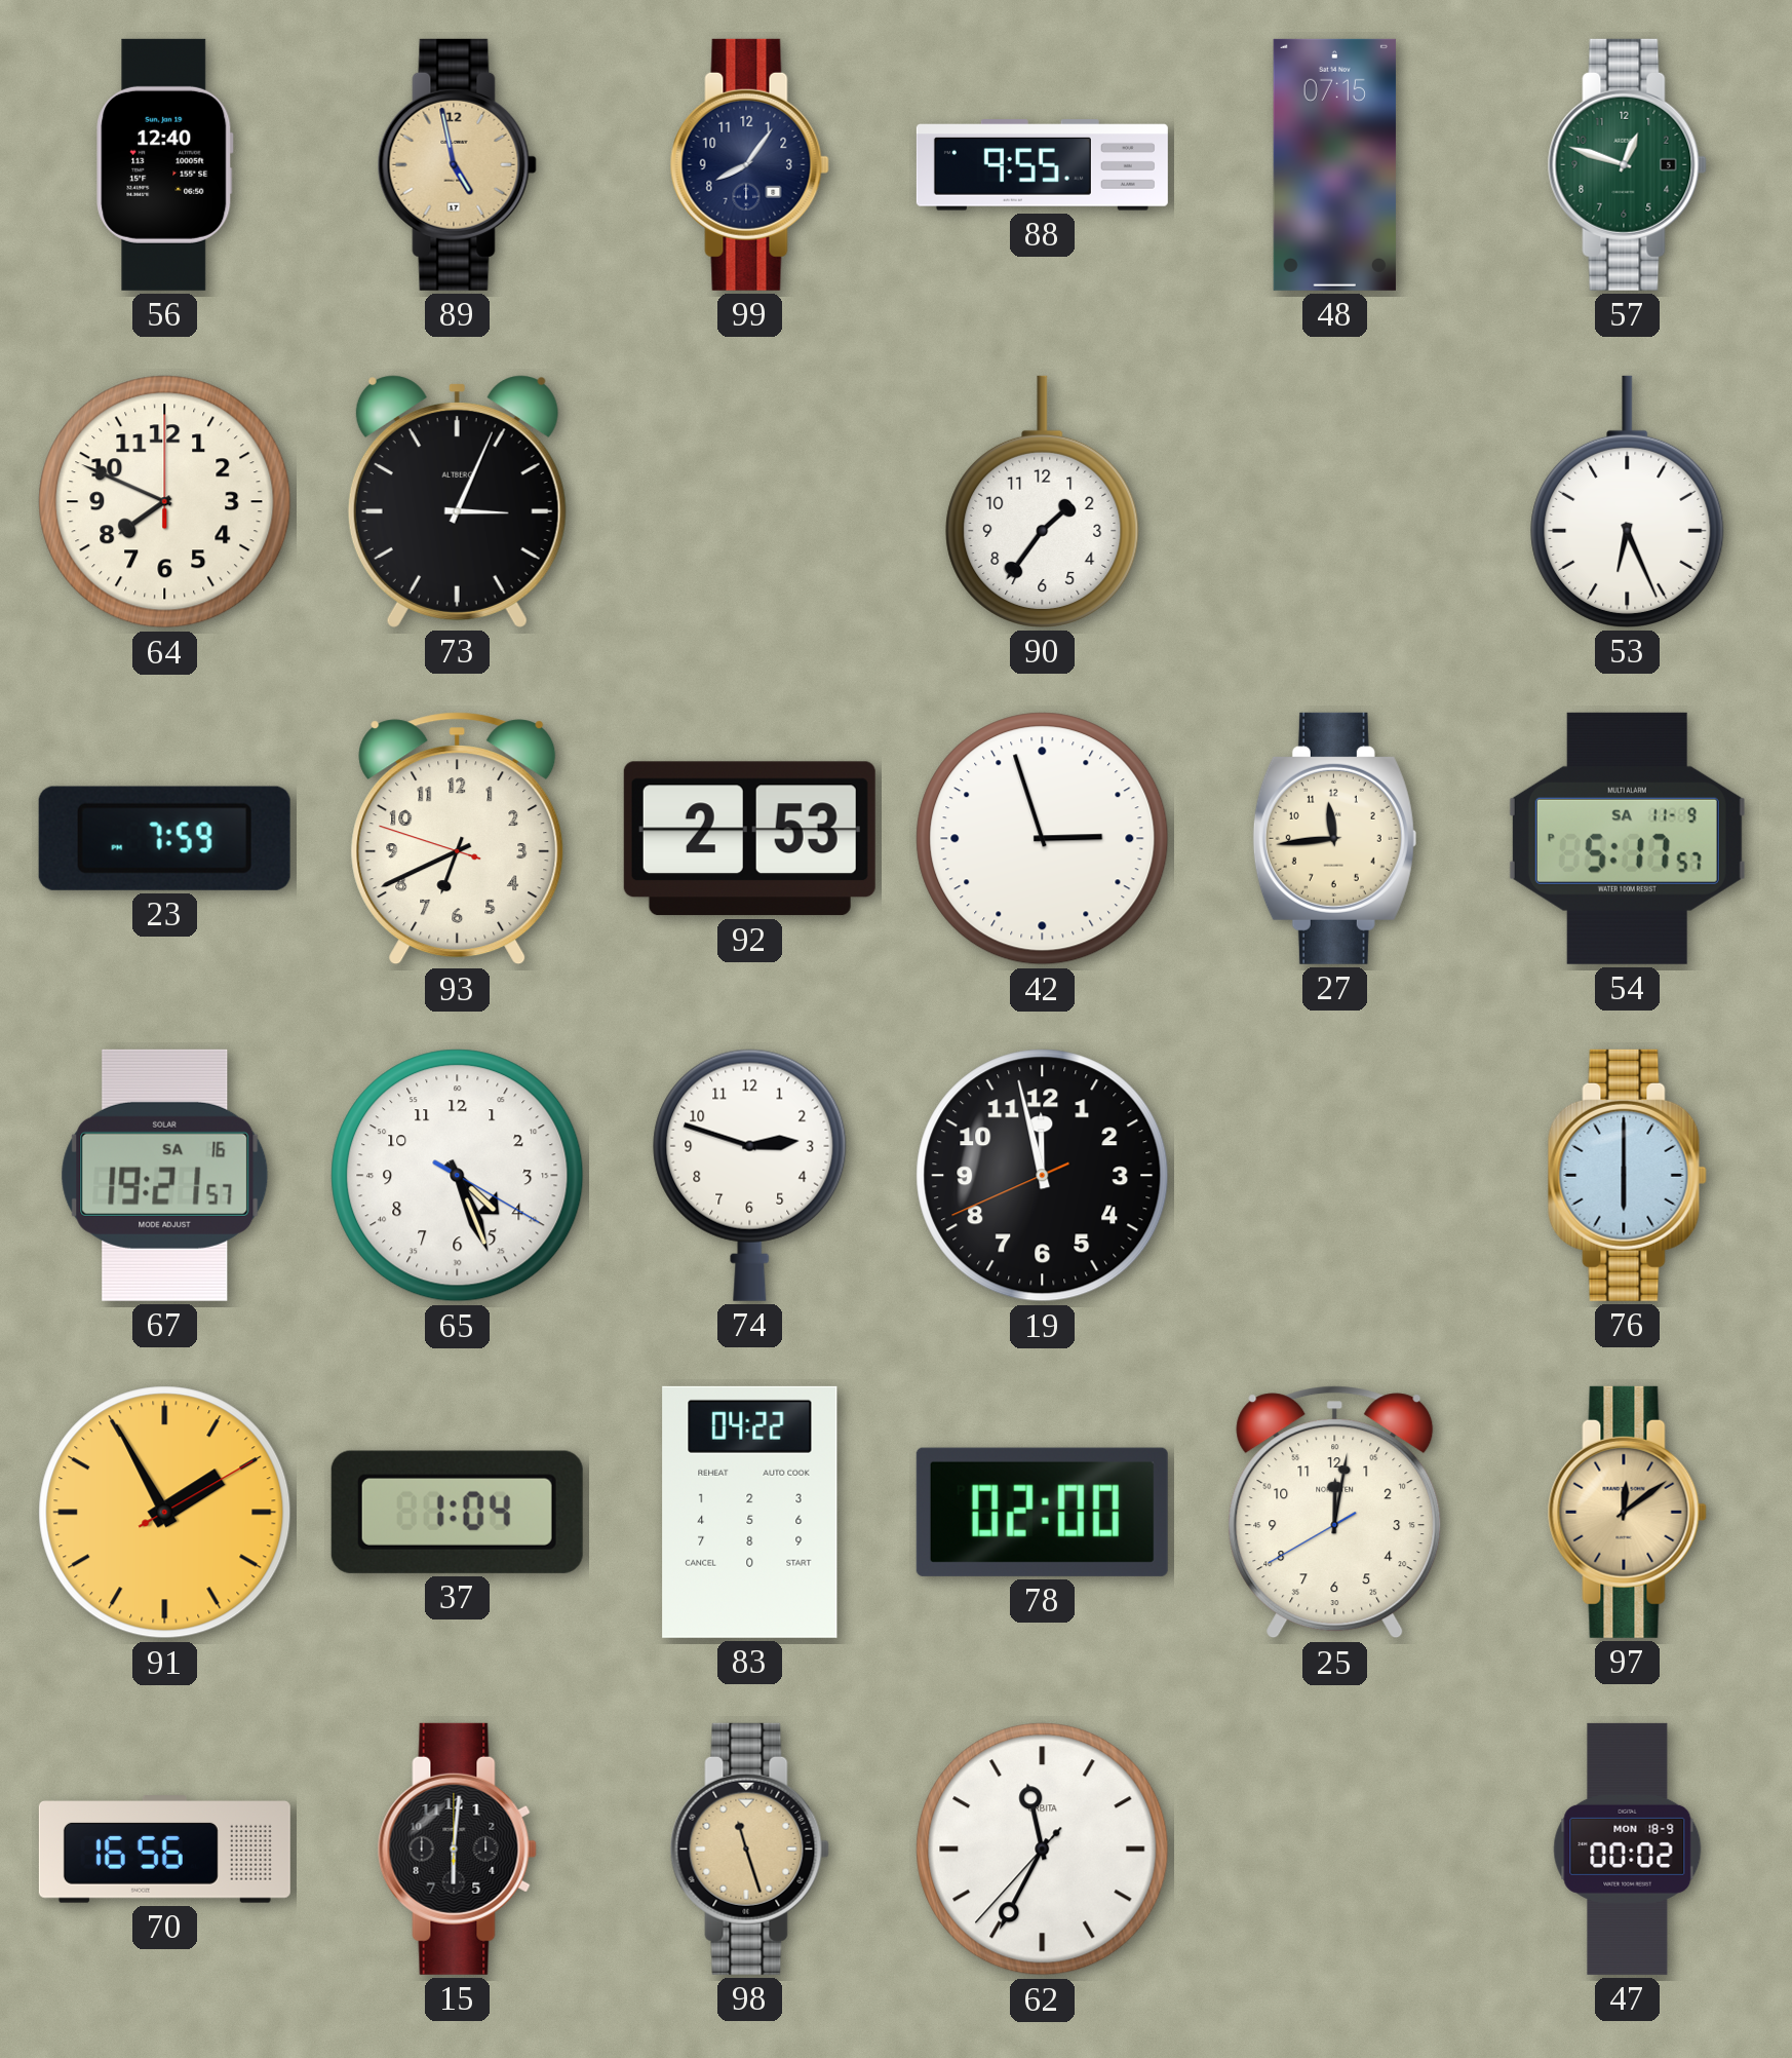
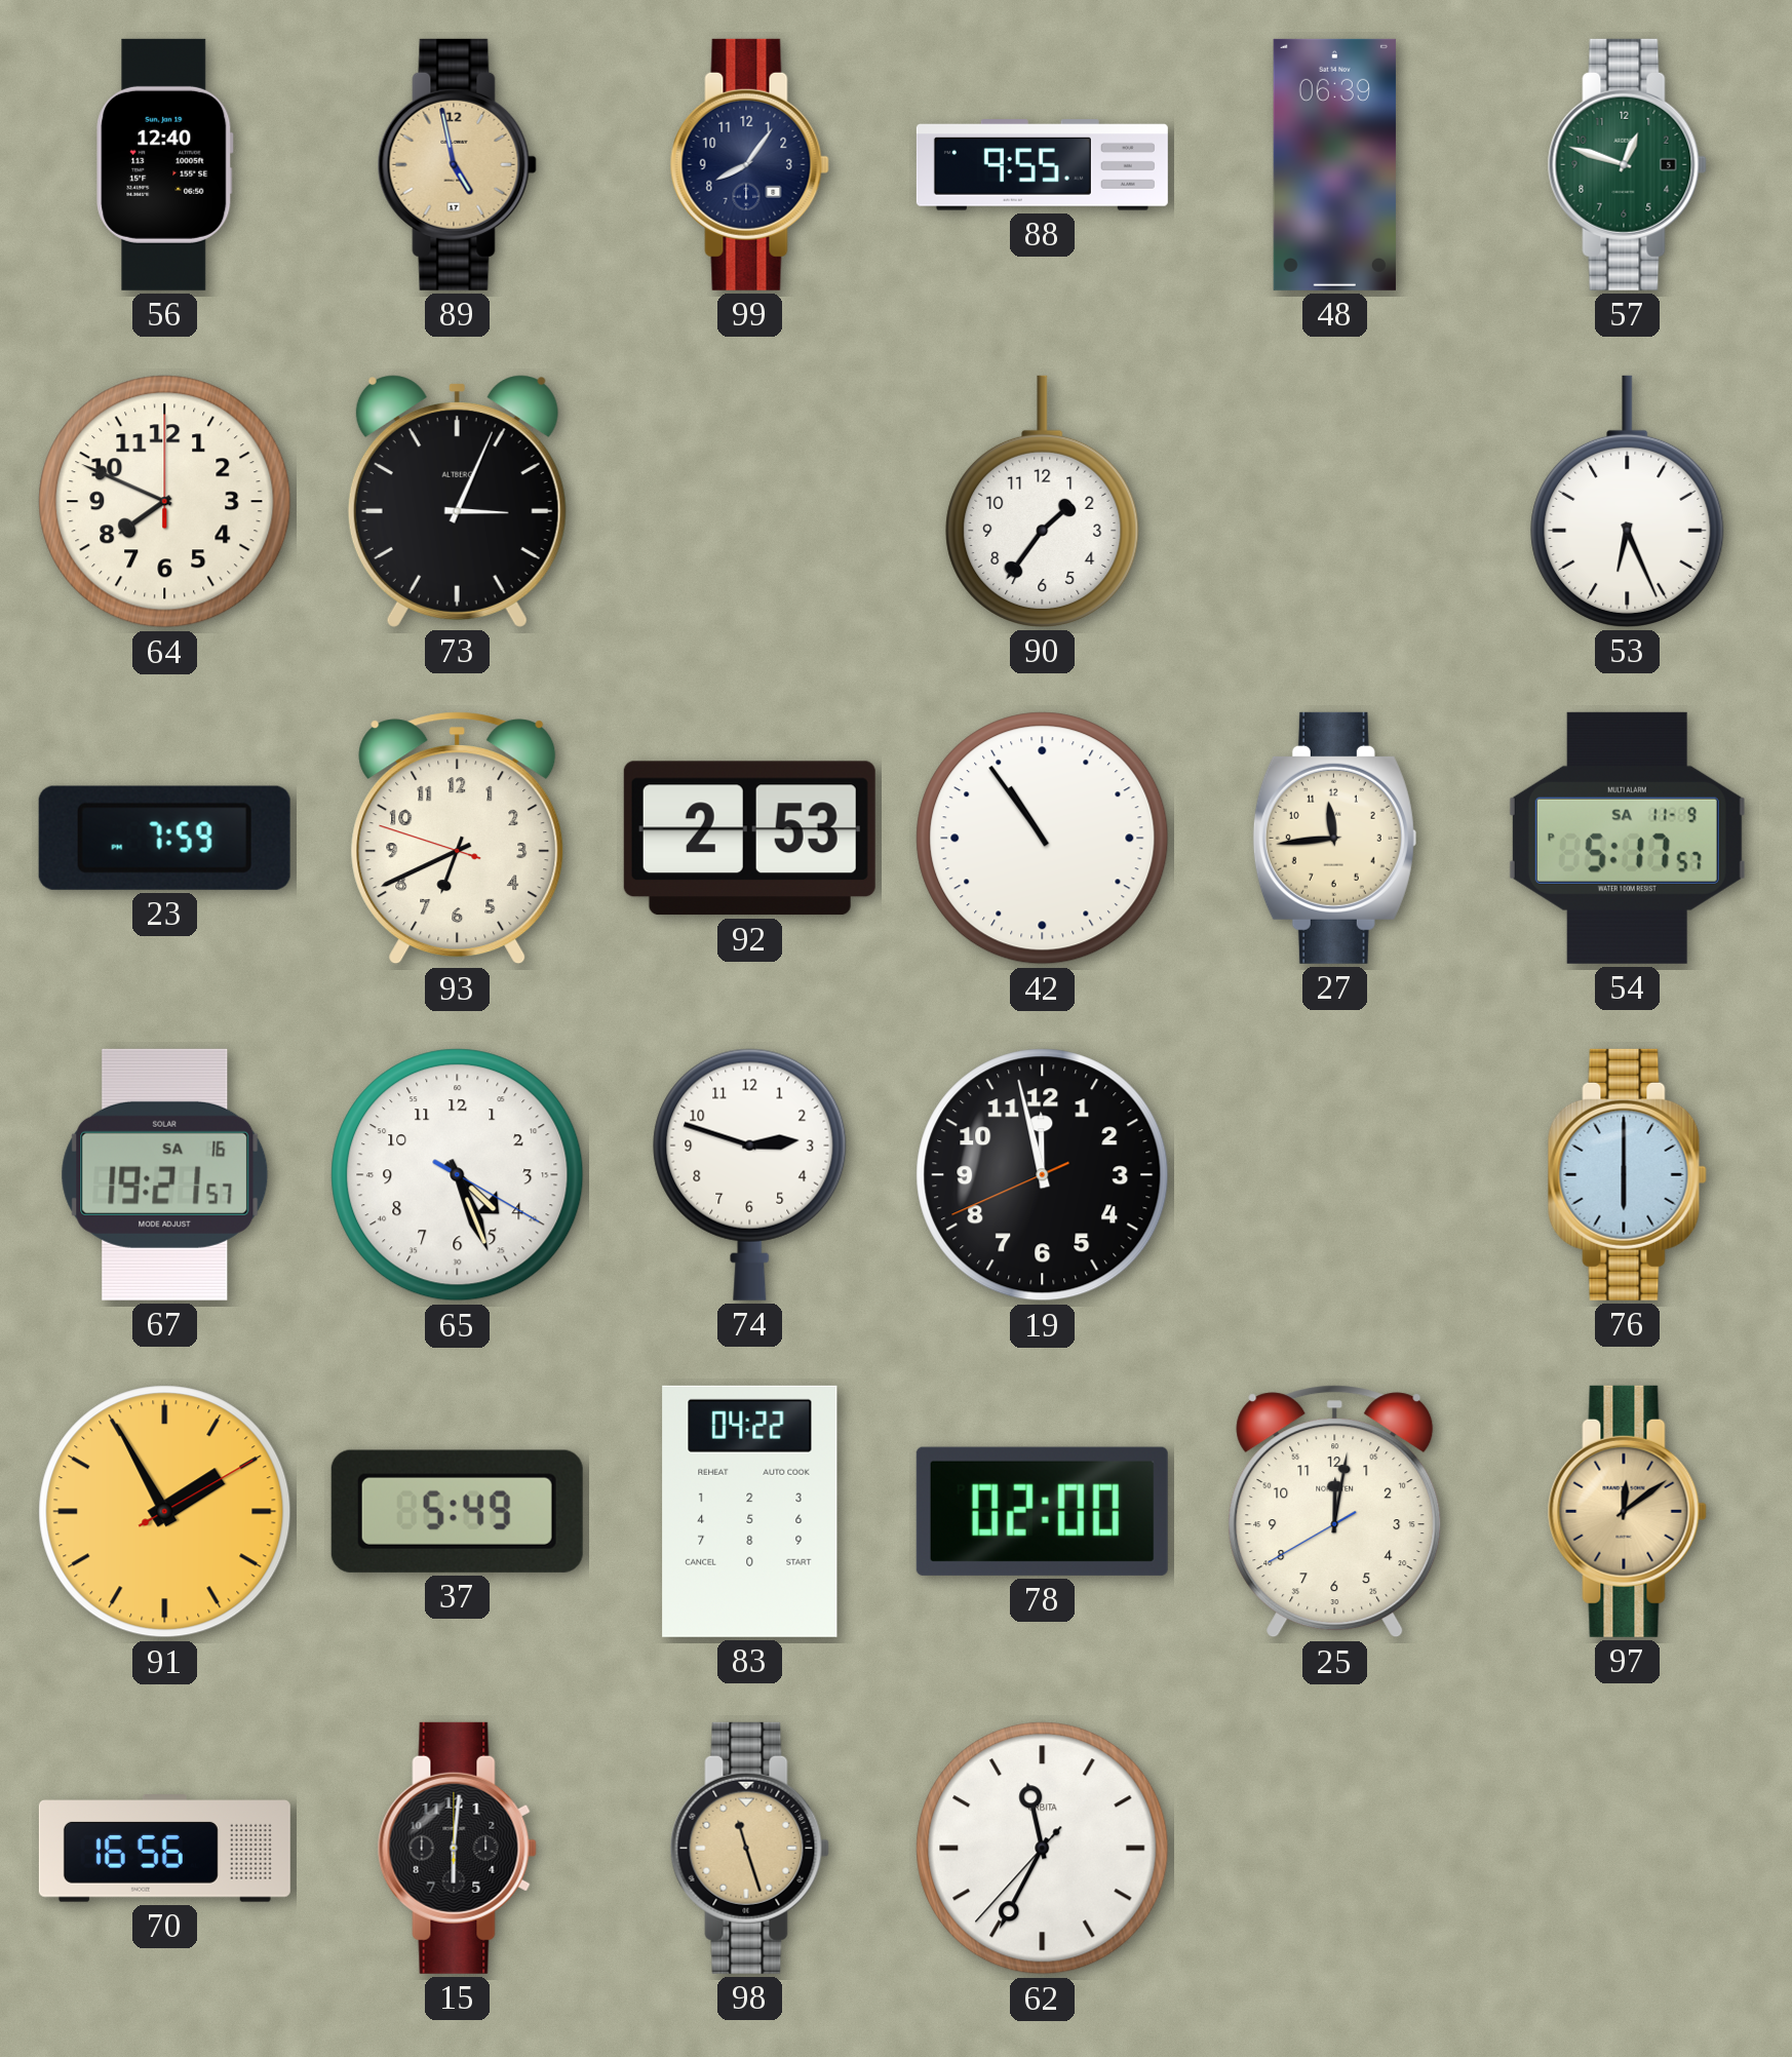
48: 07:15 -> 06:39
42: 2:57 -> 10:54
37: 1:04 -> 5:49
47: 00:02 -> none
